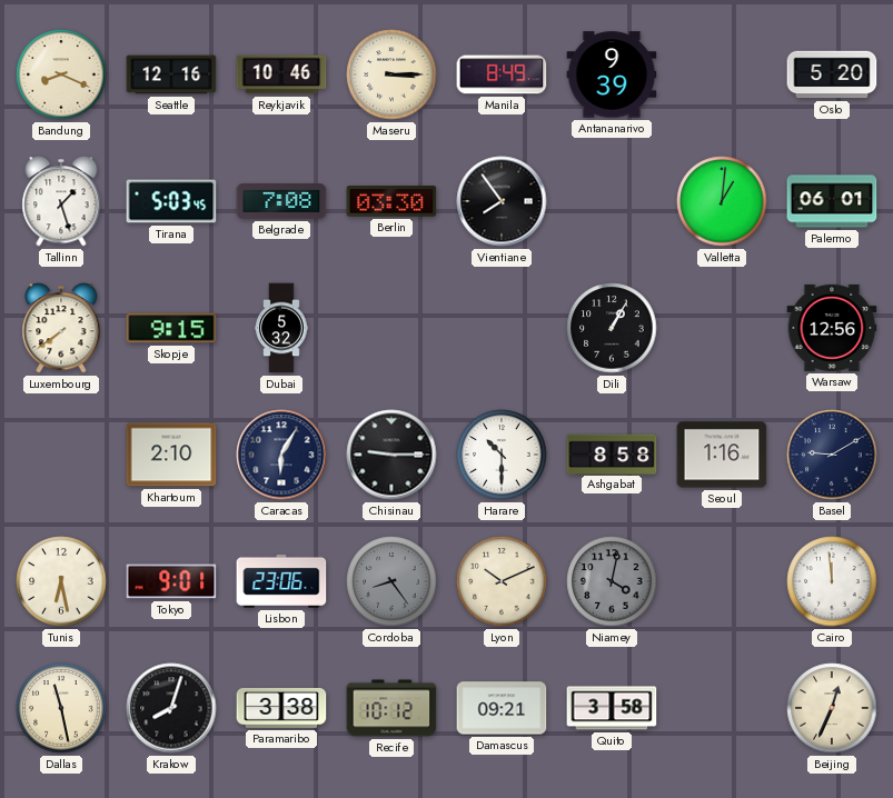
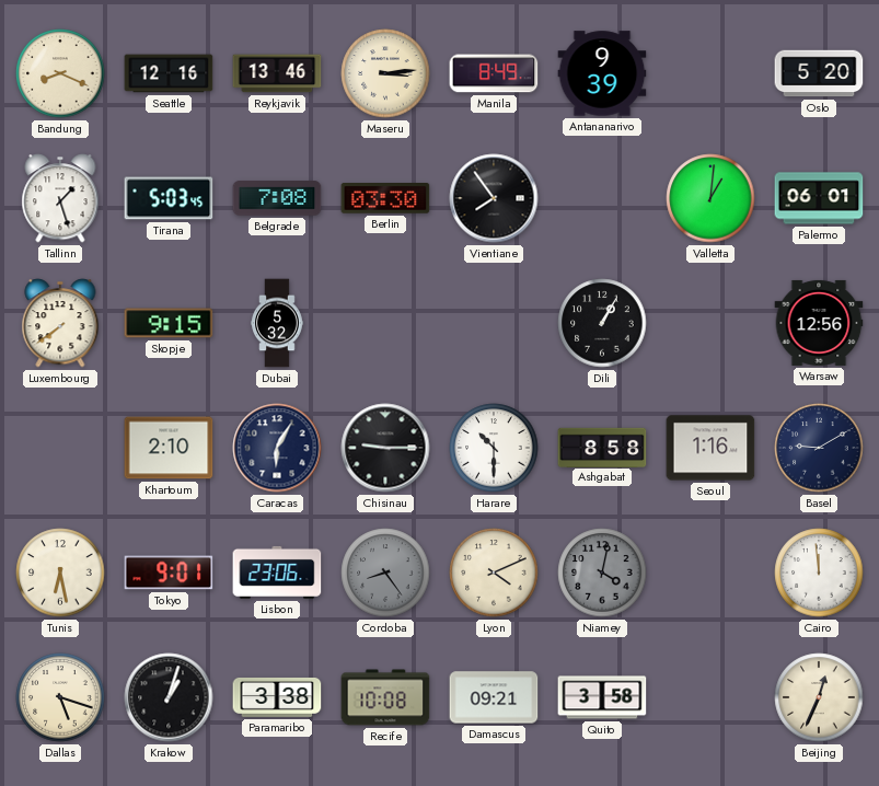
Reykjavik: 10:46 -> 13:46
Maseru: 3:15 -> 3:14
Lyon: 10:11 -> 4:11
Dallas: 11:28 -> 5:18
Krakow: 8:03 -> 1:03
Recife: 10:12 -> 10:08
